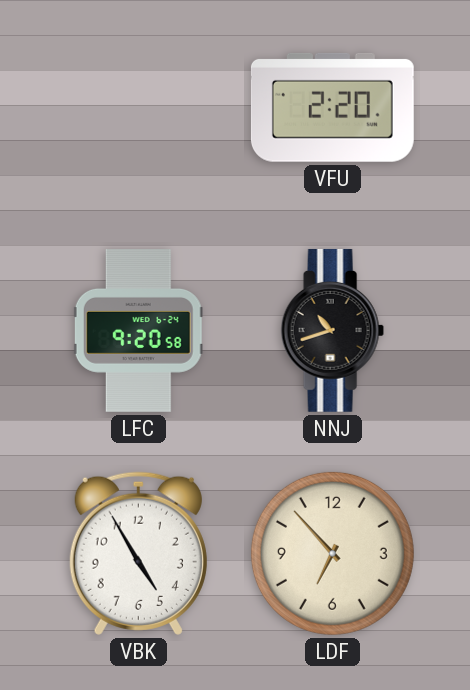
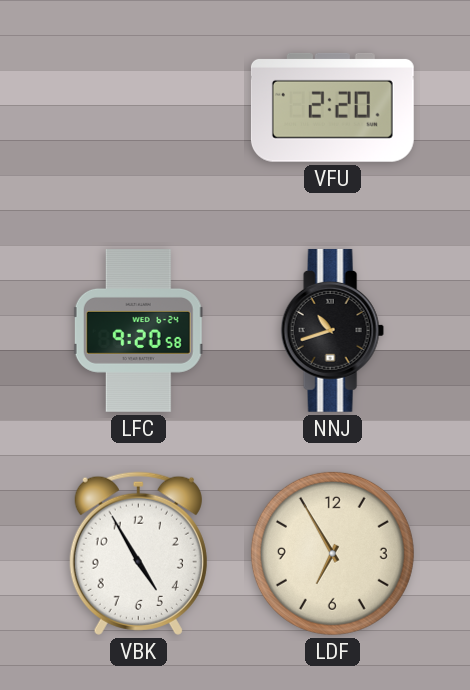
LDF: 6:53 -> 6:55
